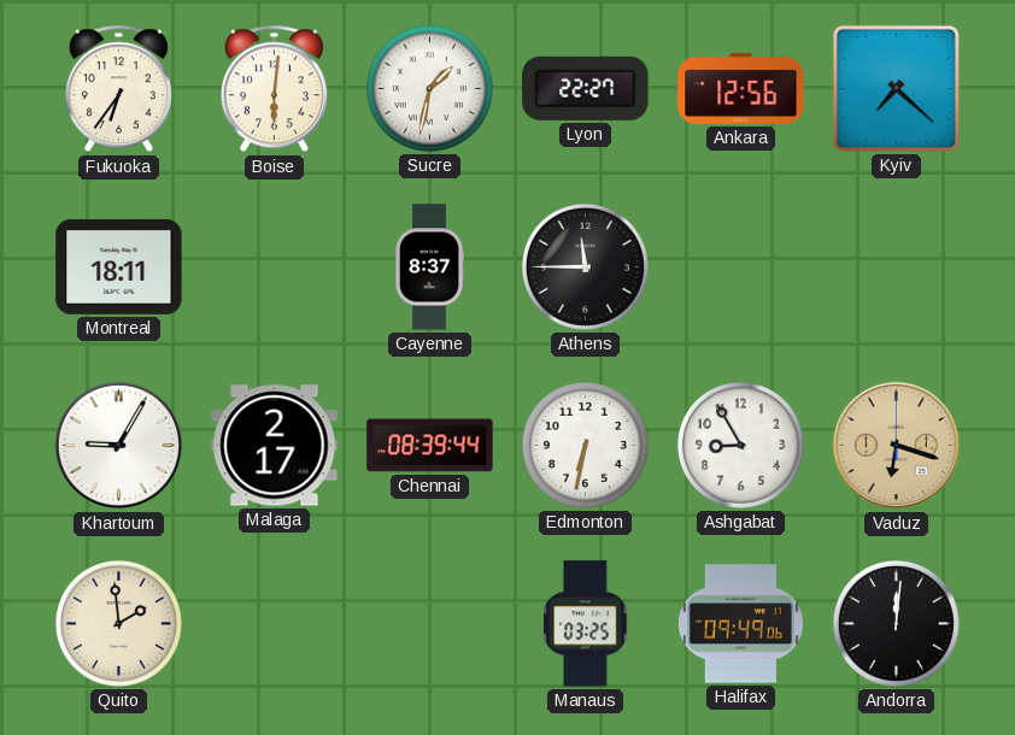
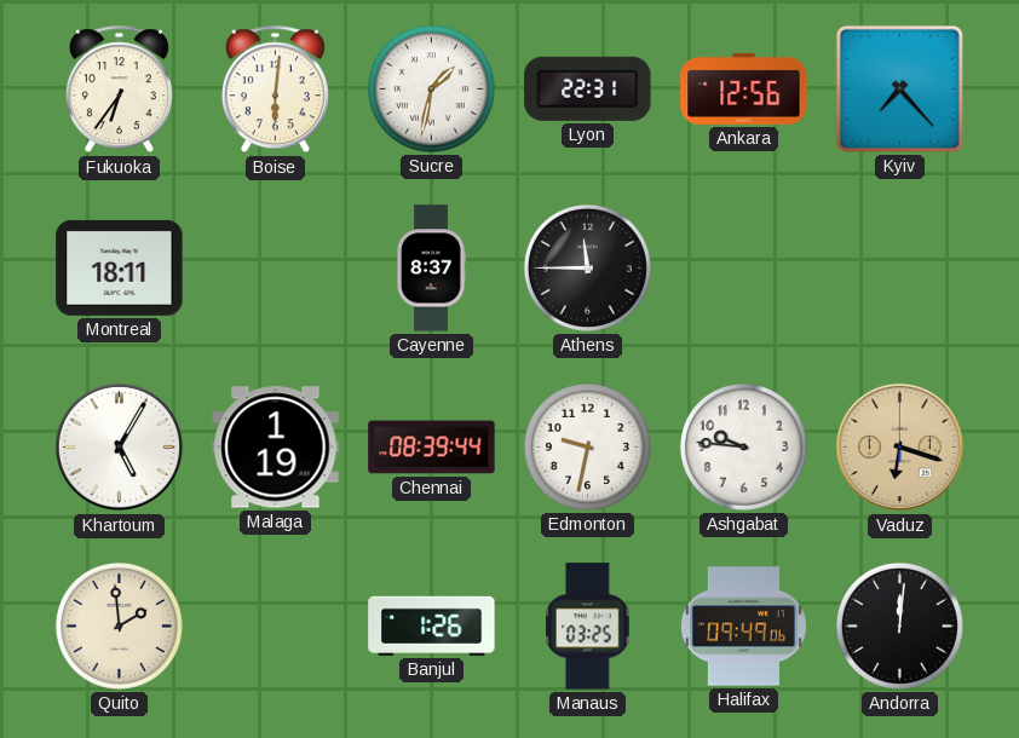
Lyon: 22:27 -> 22:31
Kyiv: 7:22 -> 7:23
Khartoum: 9:05 -> 5:05
Malaga: 2:17 -> 1:19
Edmonton: 6:32 -> 9:32
Ashgabat: 8:55 -> 9:46
Banjul: none -> 1:26
